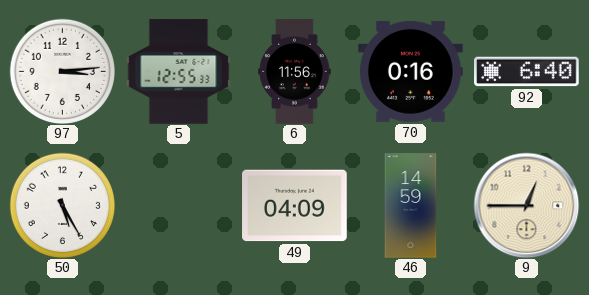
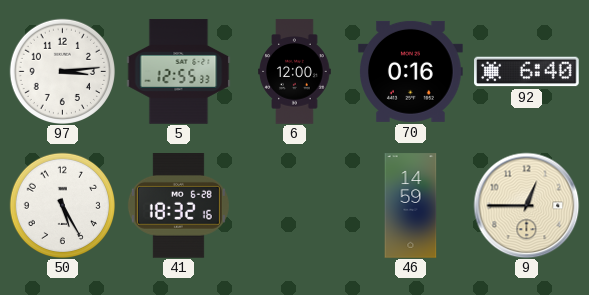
6: 11:56 -> 12:00
41: none -> 18:32
49: 04:09 -> none
